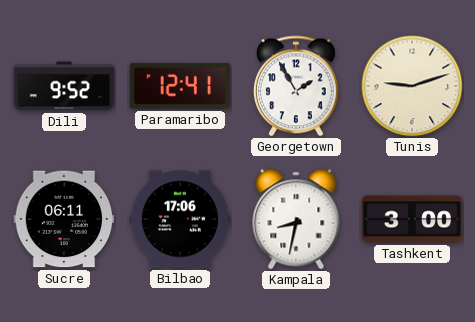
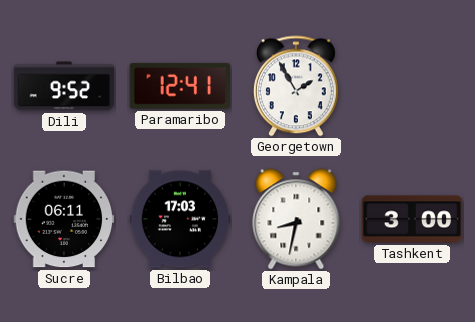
Tunis: 9:12 -> none
Bilbao: 17:06 -> 17:03
